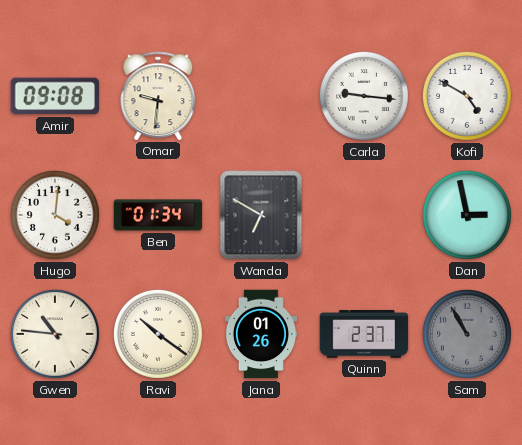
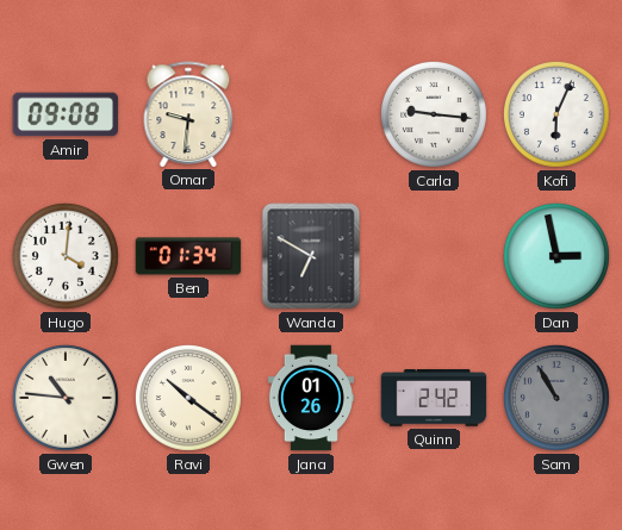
Kofi: 4:50 -> 6:04
Quinn: 2:37 -> 2:42
